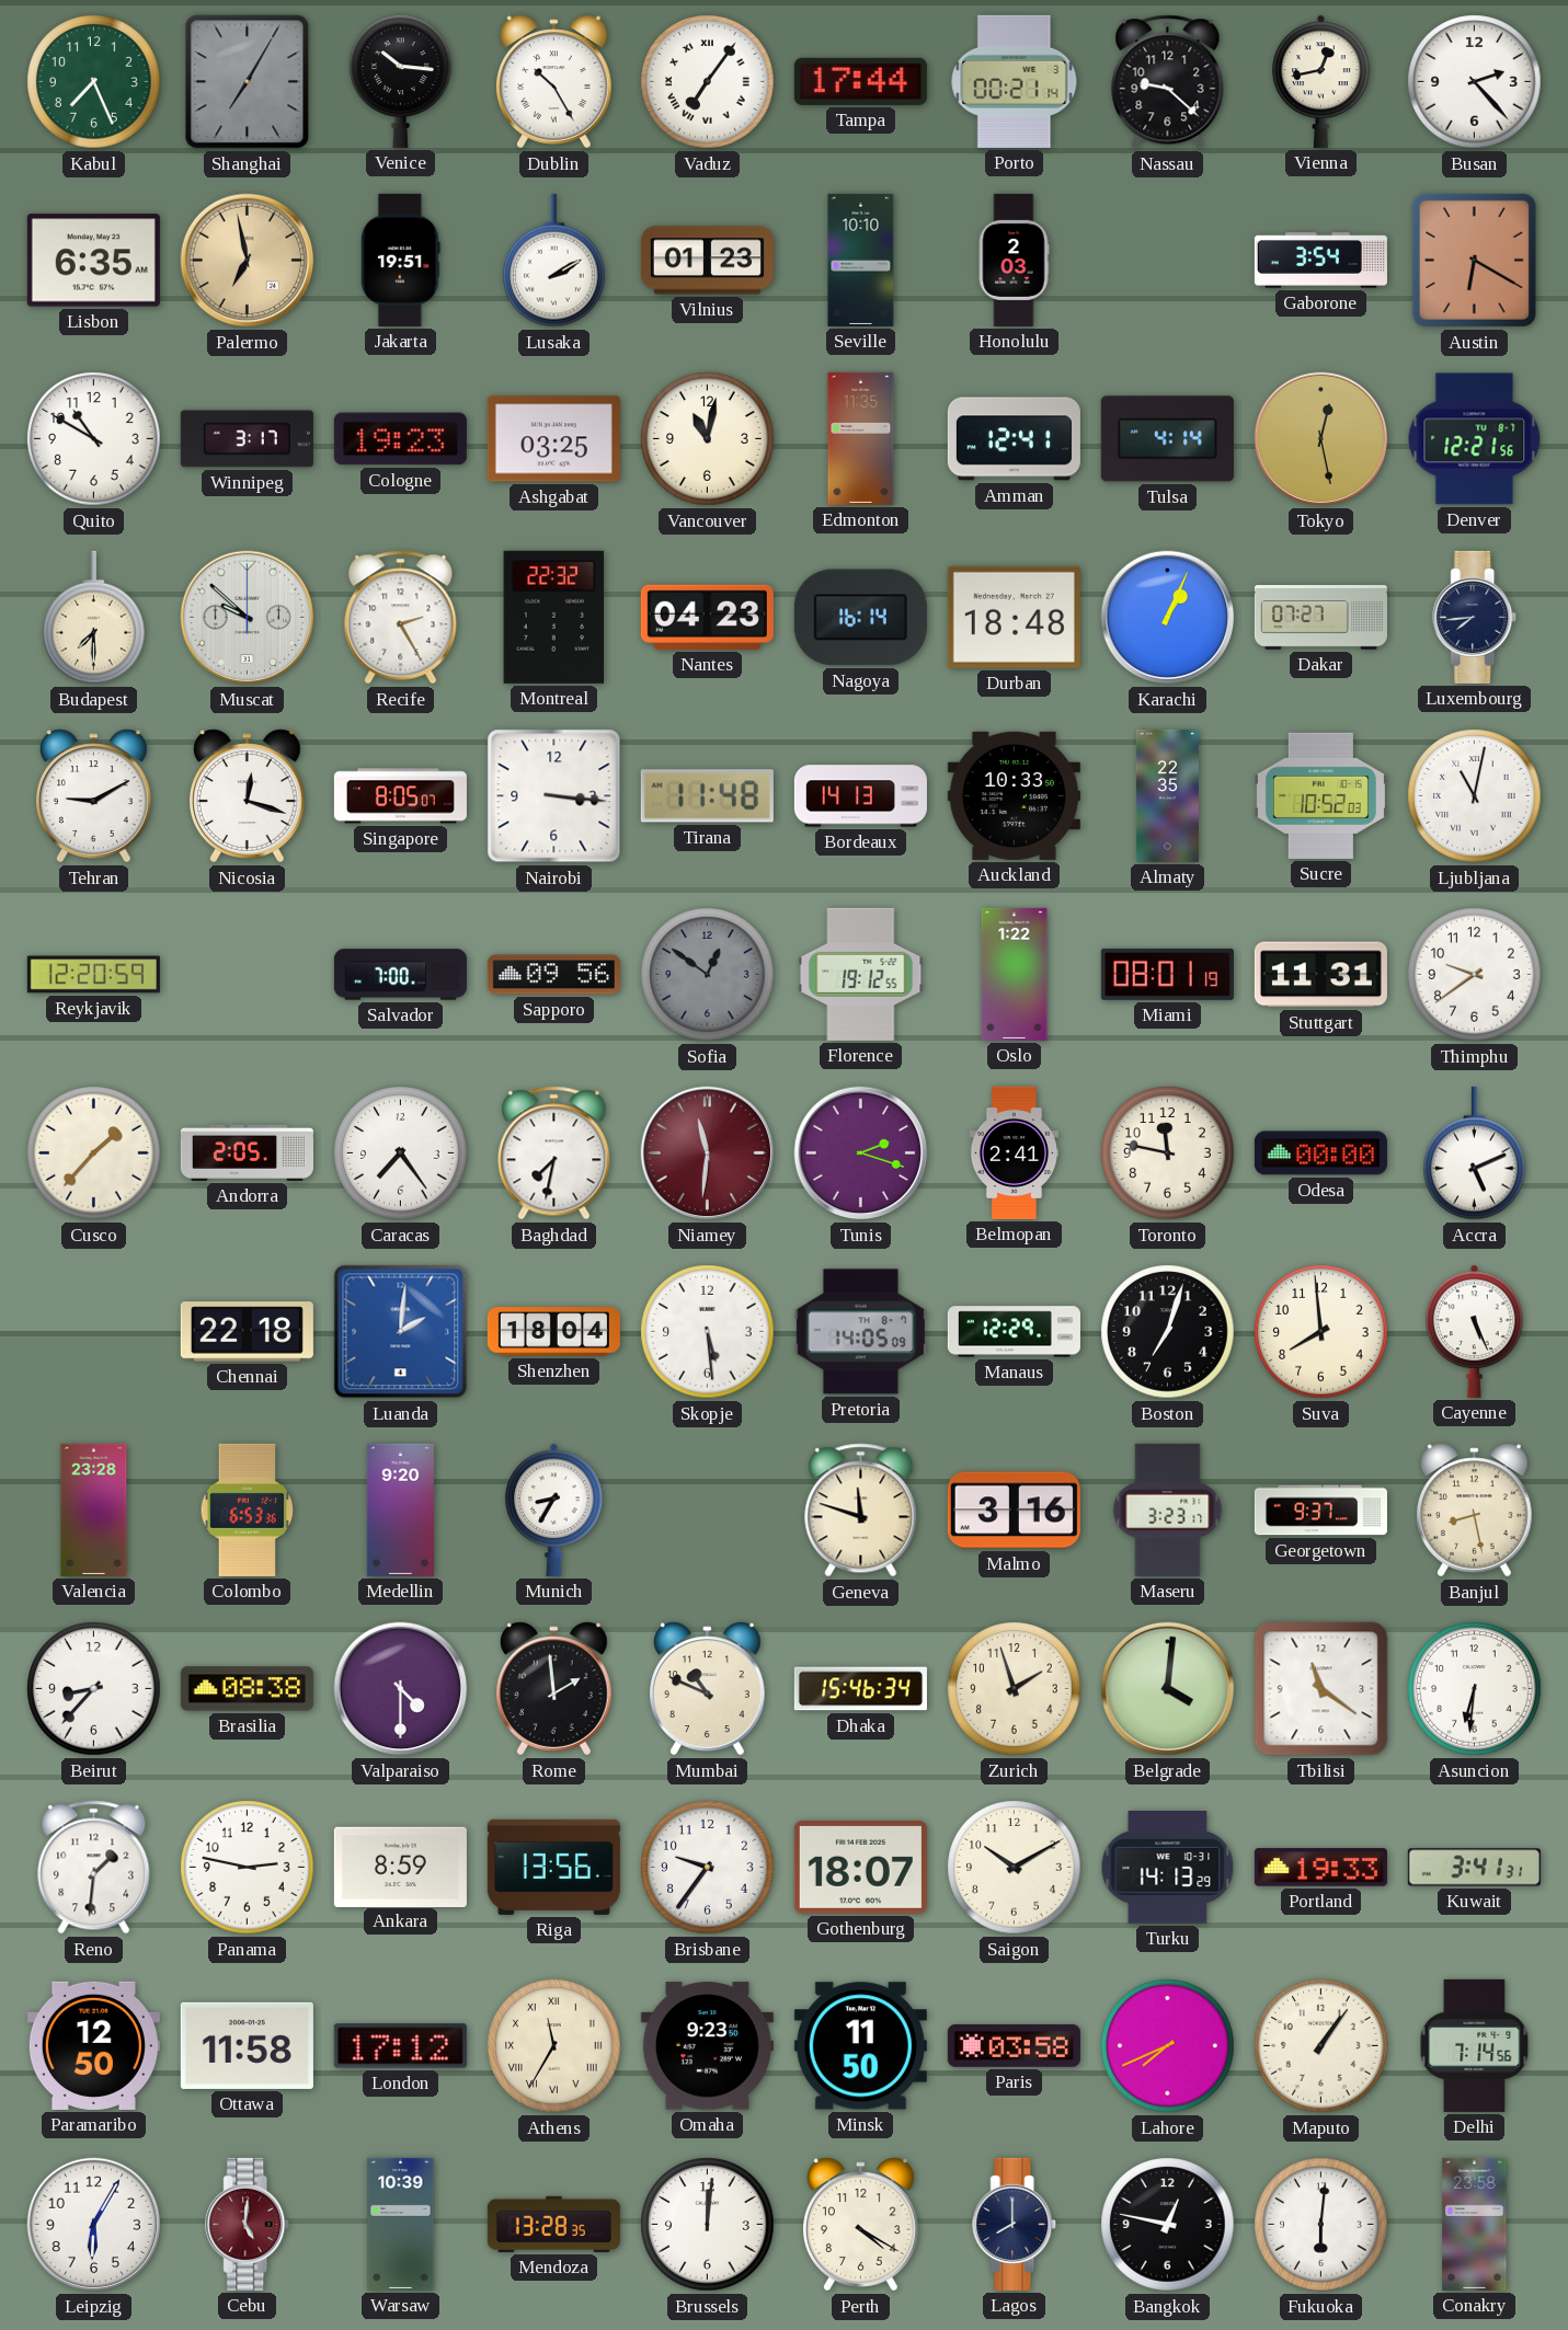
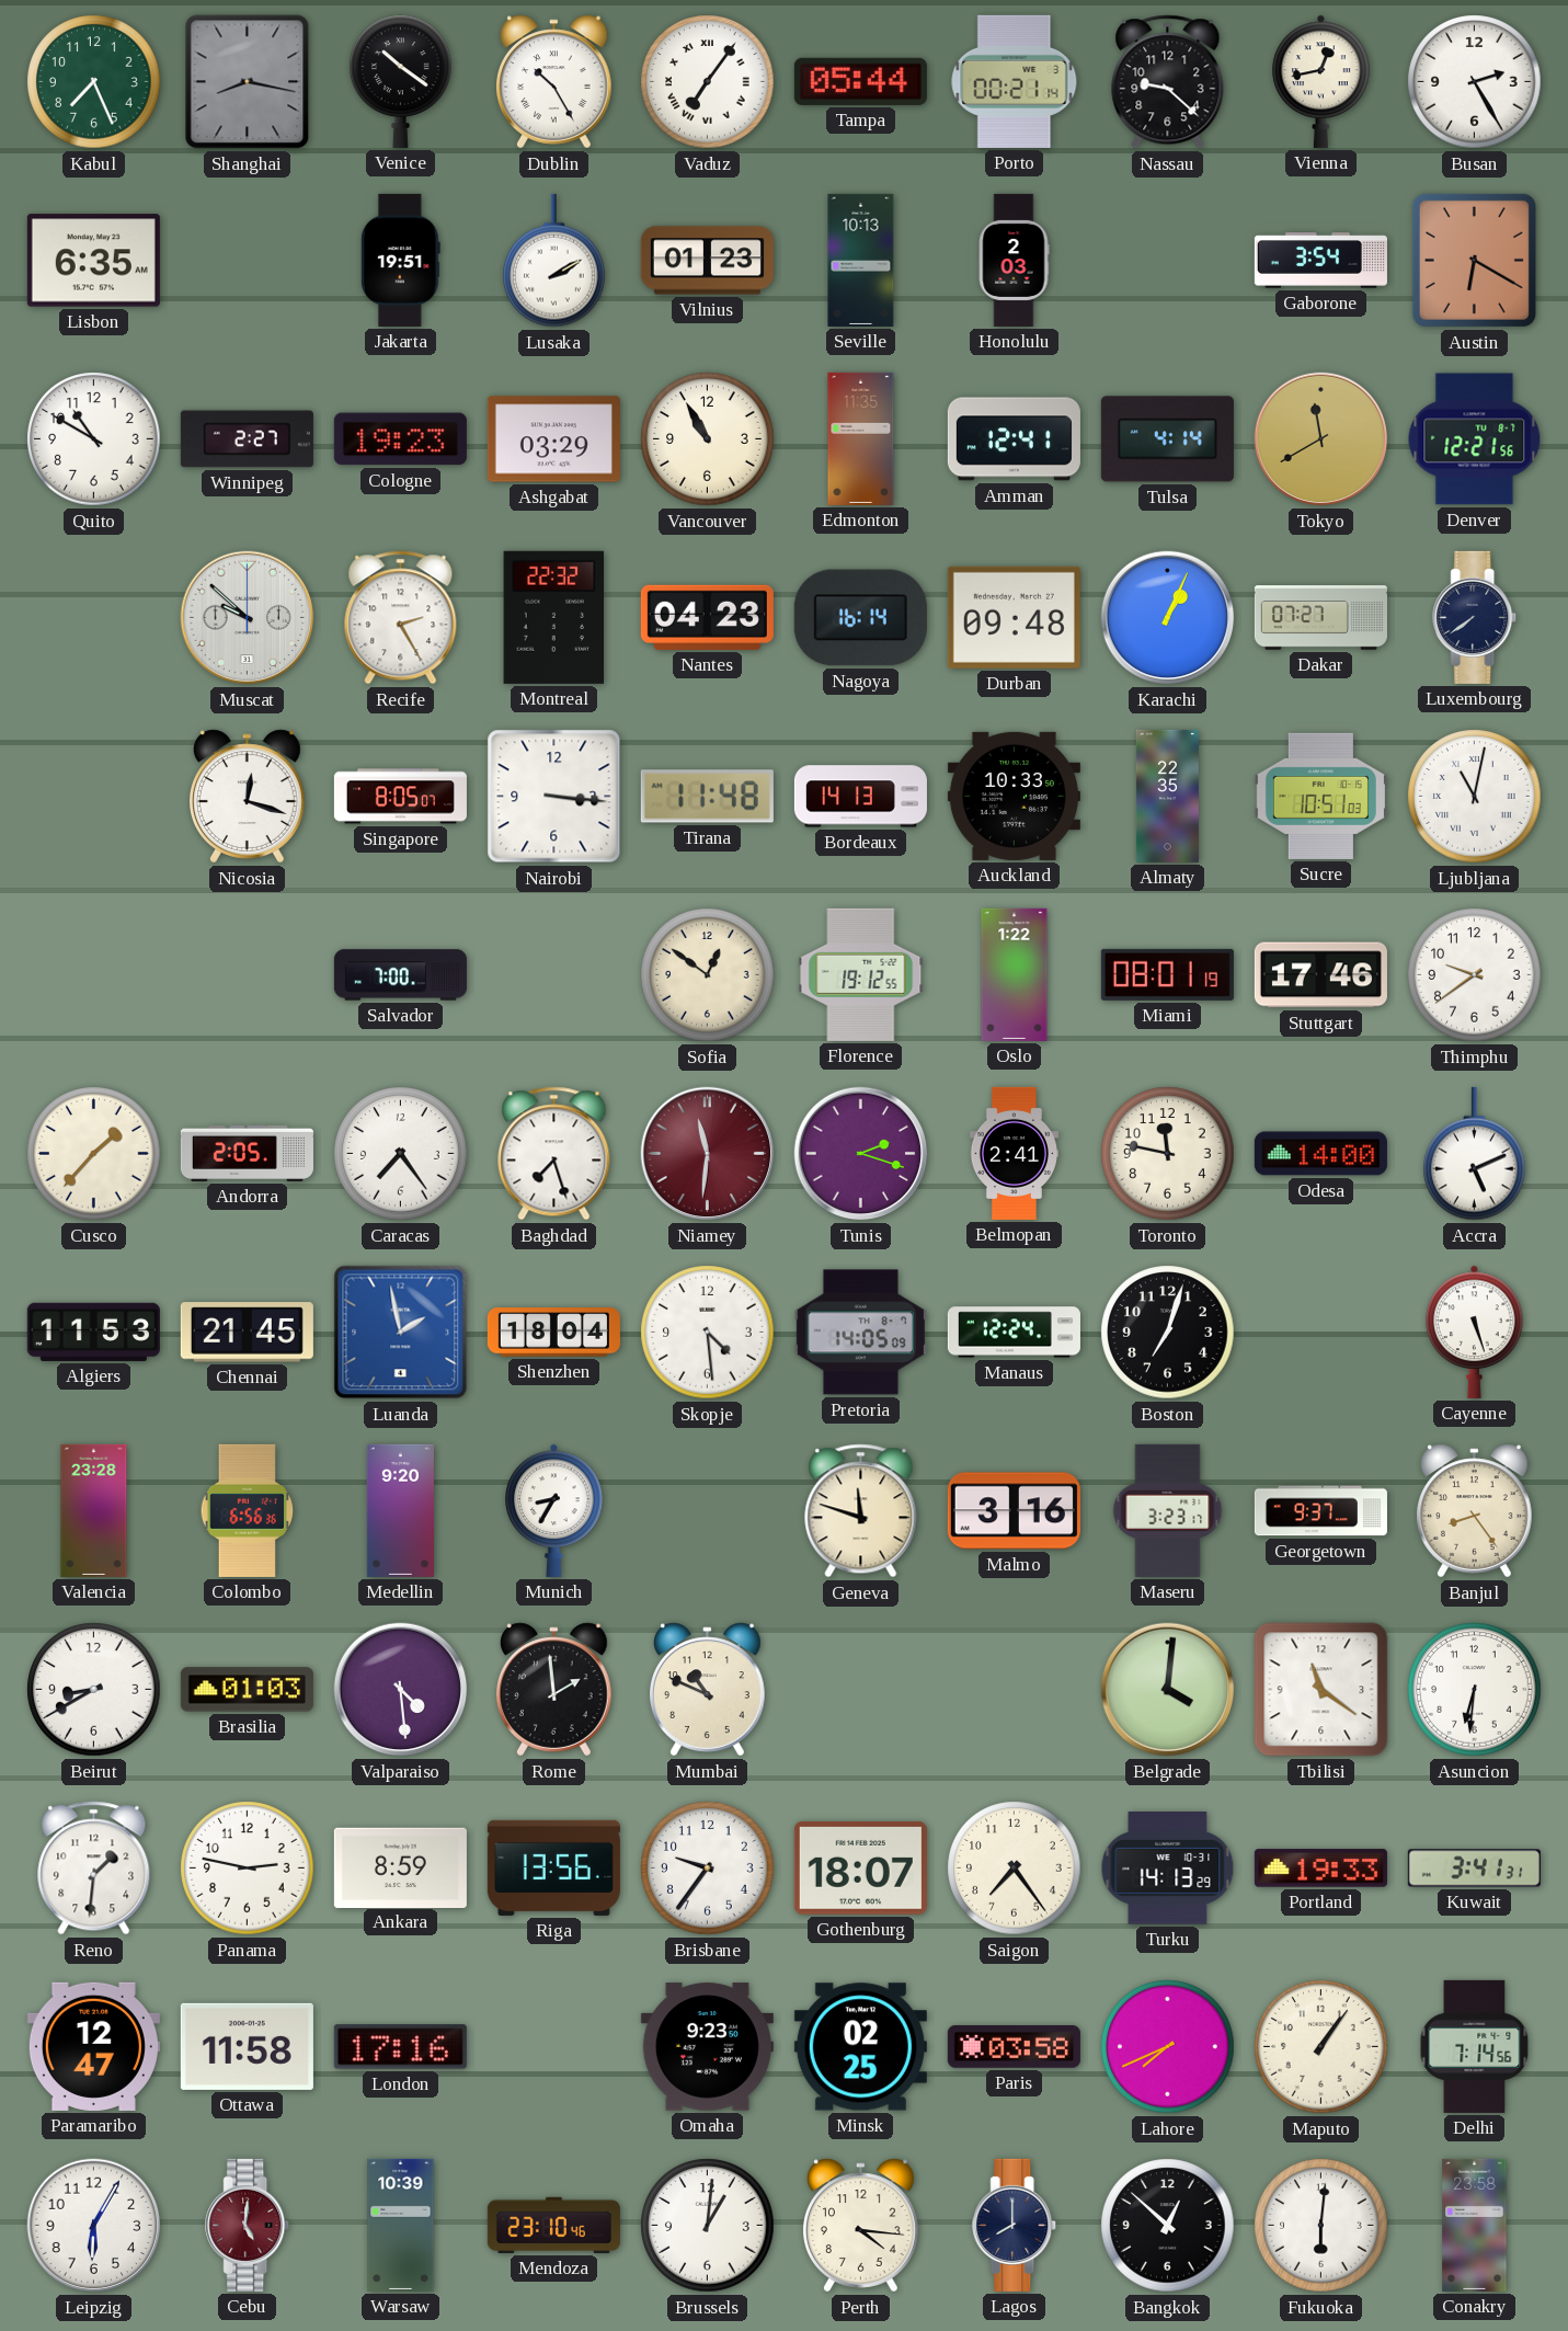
Shanghai: 7:05 -> 8:17
Venice: 10:16 -> 10:21
Tampa: 17:44 -> 05:44
Busan: 2:23 -> 2:25
Palermo: 6:58 -> none
Seville: 10:10 -> 10:13
Winnipeg: 3:17 -> 2:27
Ashgabat: 03:25 -> 03:29
Vancouver: 11:02 -> 10:55
Tokyo: 12:28 -> 11:40
Budapest: 7:30 -> none
Durban: 18:48 -> 09:48
Luxembourg: 7:44 -> 7:39
Tehran: 9:10 -> none
Sucre: 10:52 -> 10:51
Reykjavik: 12:20 -> none
Sapporo: 09:56 -> none
Sofia dial: grey -> cream
Stuttgart: 11:31 -> 17:46
Baghdad: 7:32 -> 7:27
Odesa: 00:00 -> 14:00
Algiers: none -> 11:53
Chennai: 22:18 -> 21:45
Luanda: 2:01 -> 1:58
Skopje: 5:29 -> 4:29
Manaus: 12:29 -> 12:24
Suva: 7:59 -> none
Cayenne: 5:26 -> 5:27
Colombo: 6:53 -> 6:56
Banjul: 8:28 -> 8:24
Beirut: 8:37 -> 8:40
Brasilia: 08:38 -> 01:03
Valparaiso: 4:30 -> 4:29
Dhaka: 15:46 -> none
Zurich: 1:57 -> none
Saigon: 10:10 -> 7:24
Paramaribo: 12:50 -> 12:47
London: 17:12 -> 17:16
Athens: 11:35 -> none
Minsk: 11:50 -> 02:25
Mendoza: 13:28 -> 23:10
Brussels: 12:01 -> 1:01
Perth: 4:20 -> 4:16
Bangkok: 12:47 -> 12:52
